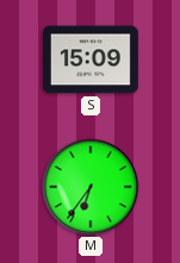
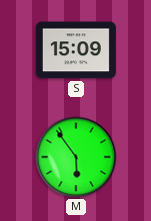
M: 6:36 -> 5:54
